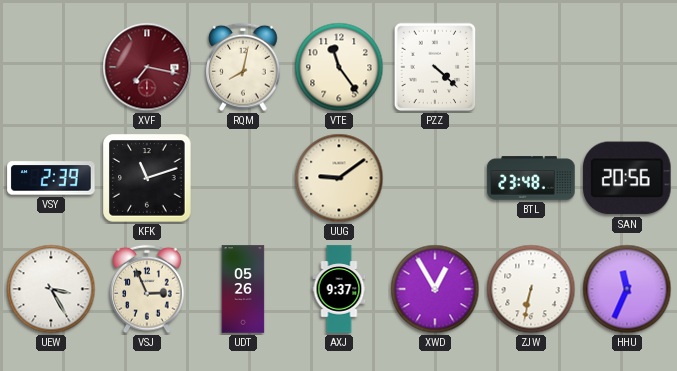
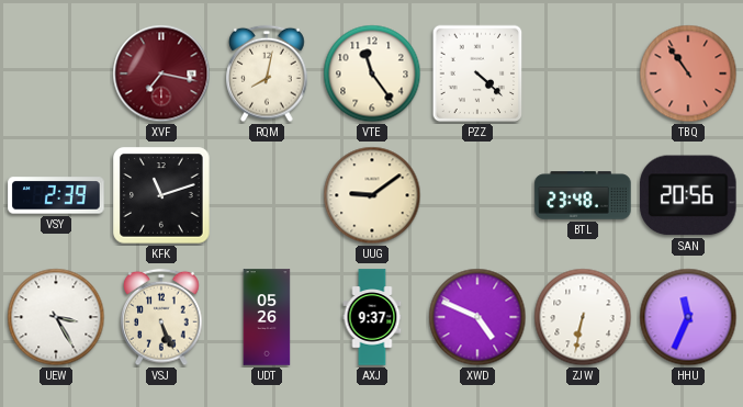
TBQ: none -> 10:54
VSJ: 2:56 -> 5:26
XWD: 12:55 -> 4:49
